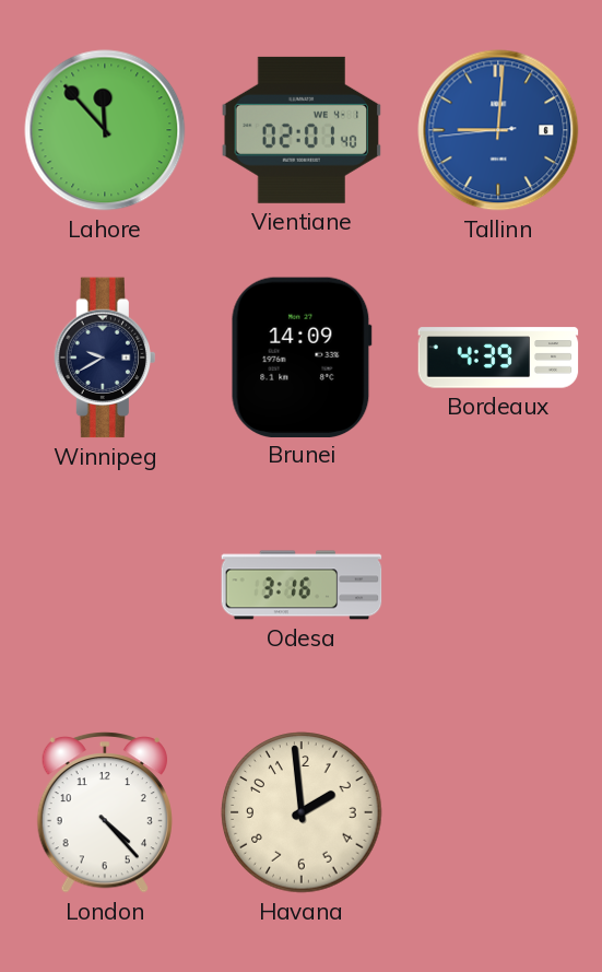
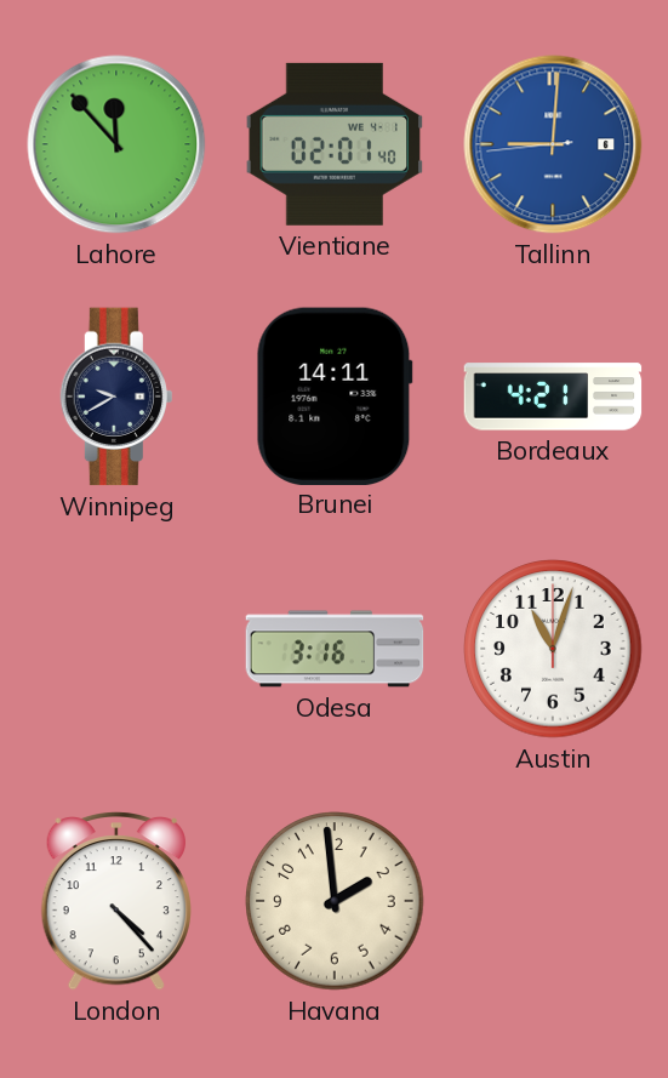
Brunei: 14:09 -> 14:11
Bordeaux: 4:39 -> 4:21
Austin: none -> 11:03
